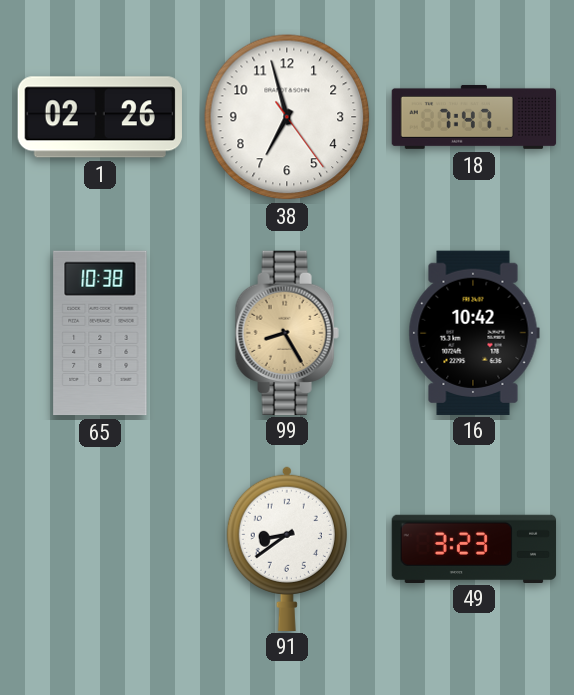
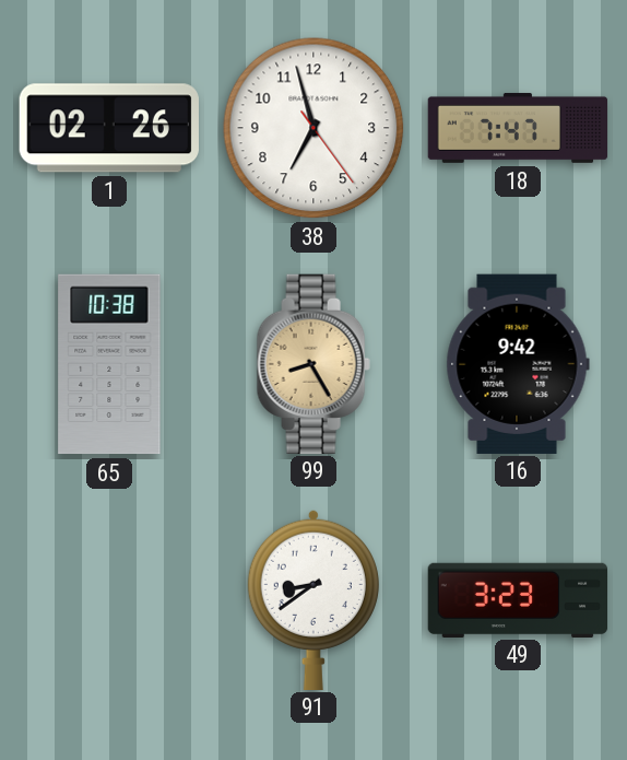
16: 10:42 -> 9:42
